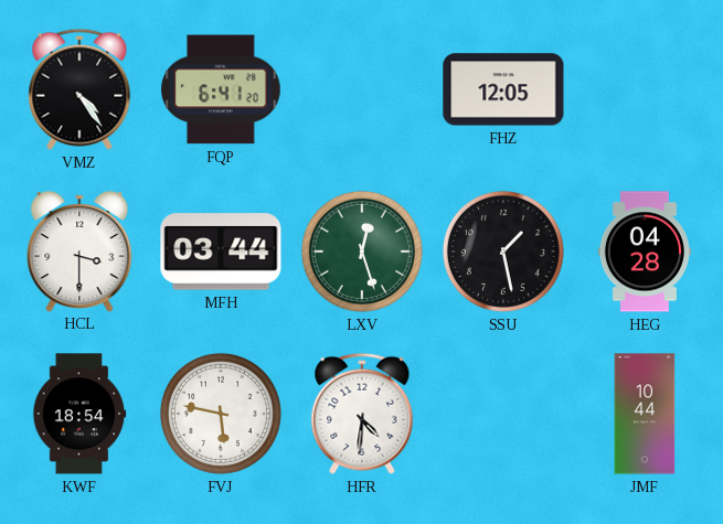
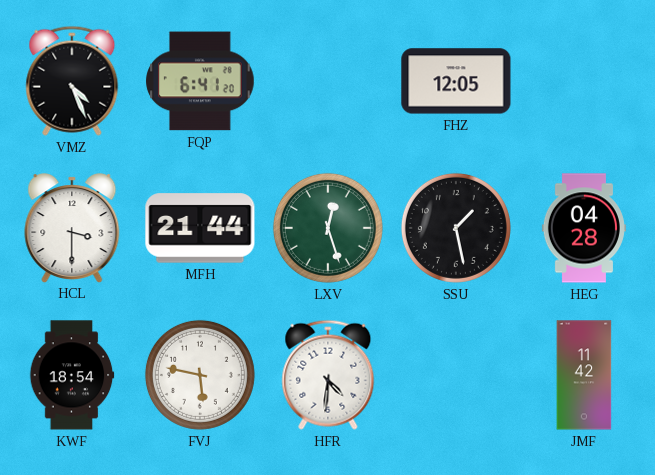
VMZ: 4:24 -> 4:26
MFH: 03:44 -> 21:44
JMF: 10:44 -> 11:42
